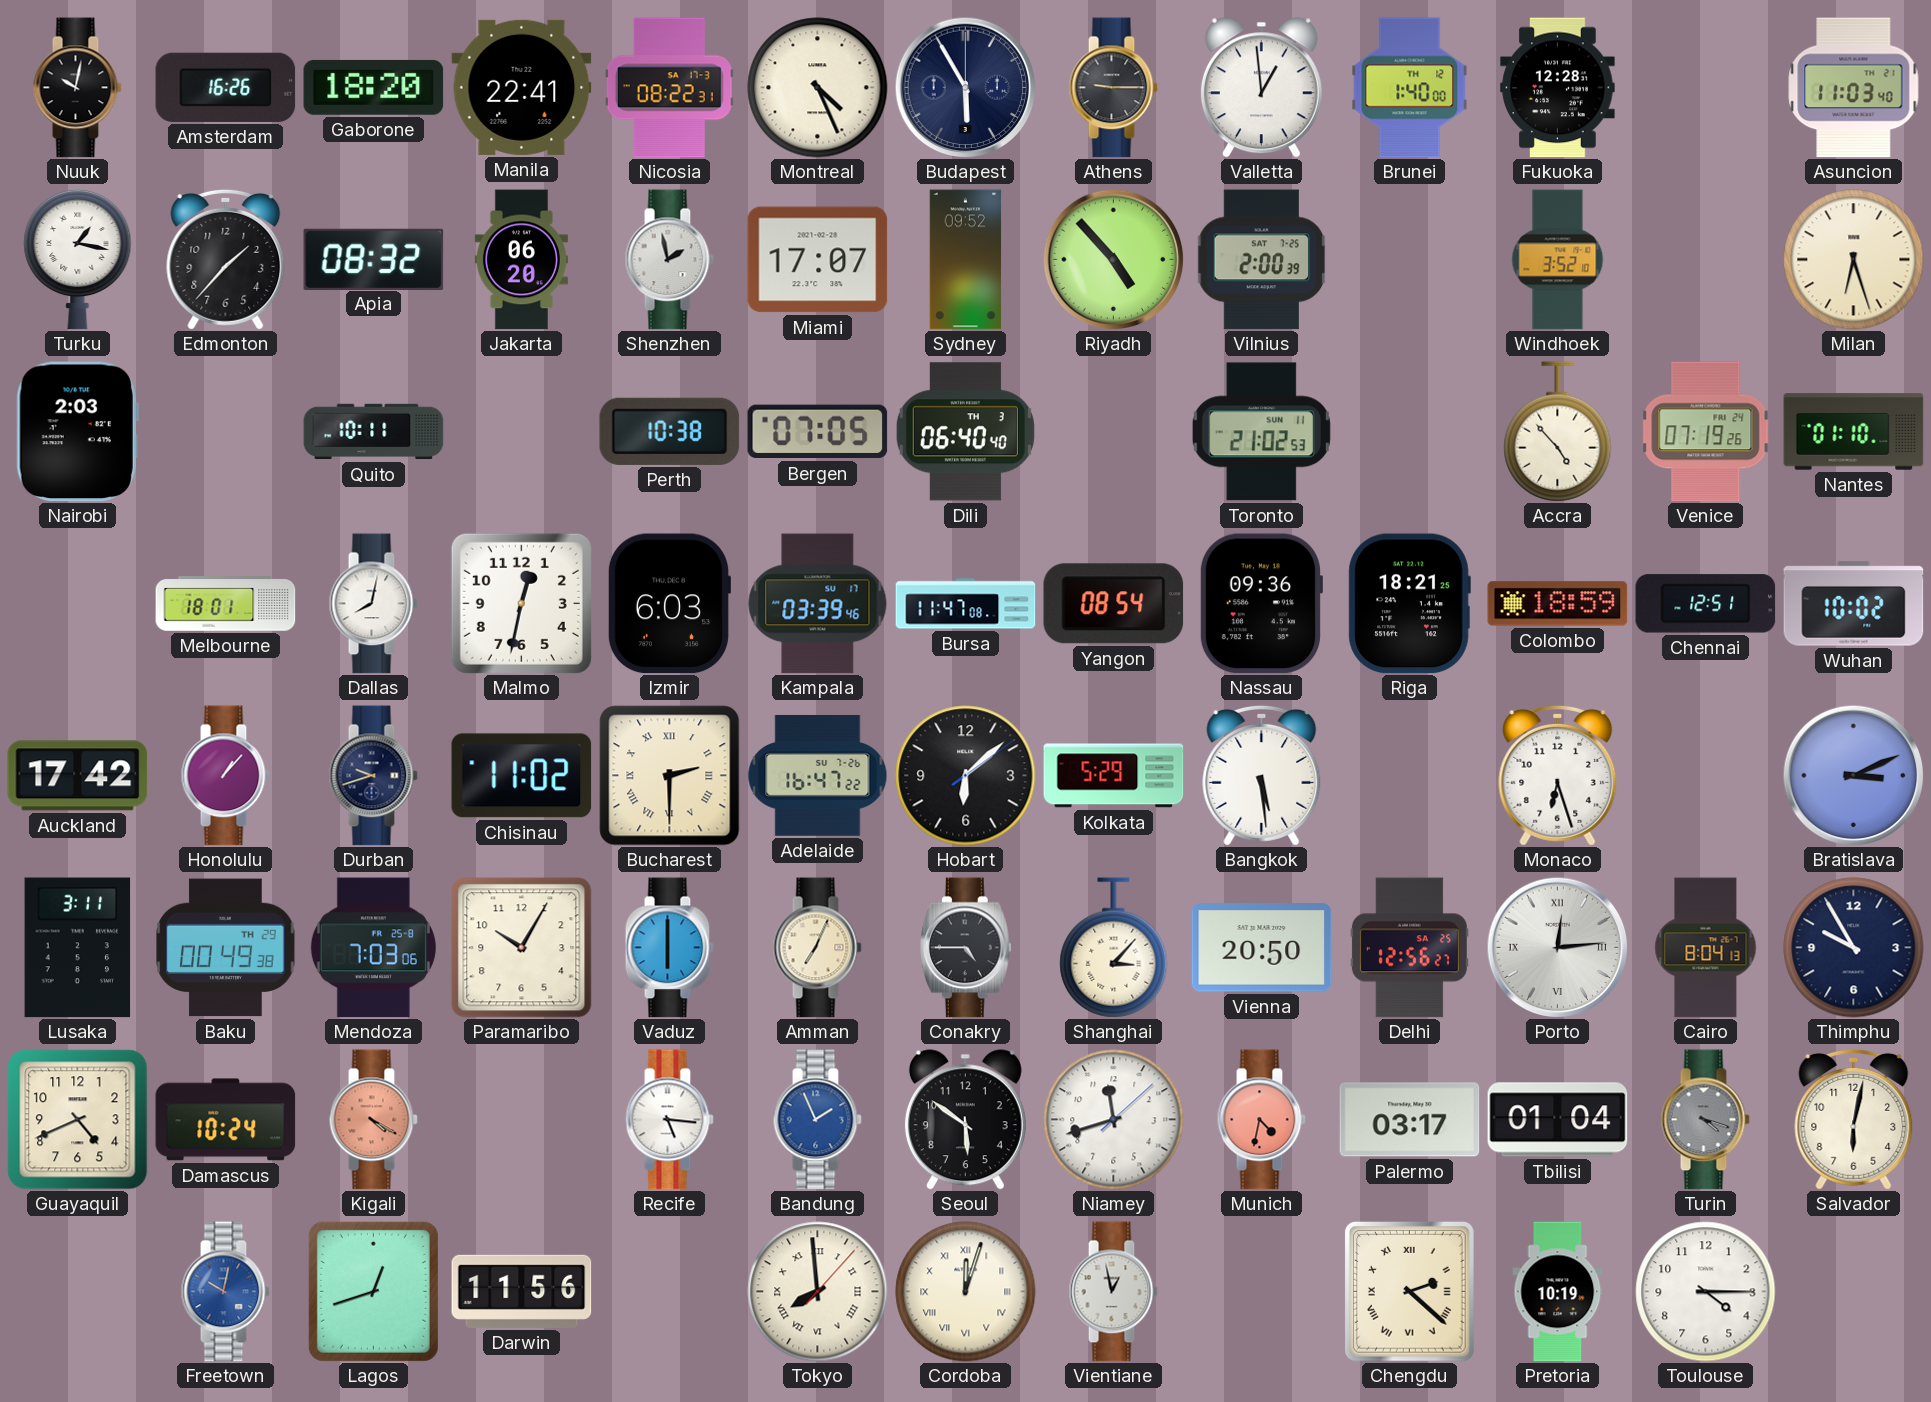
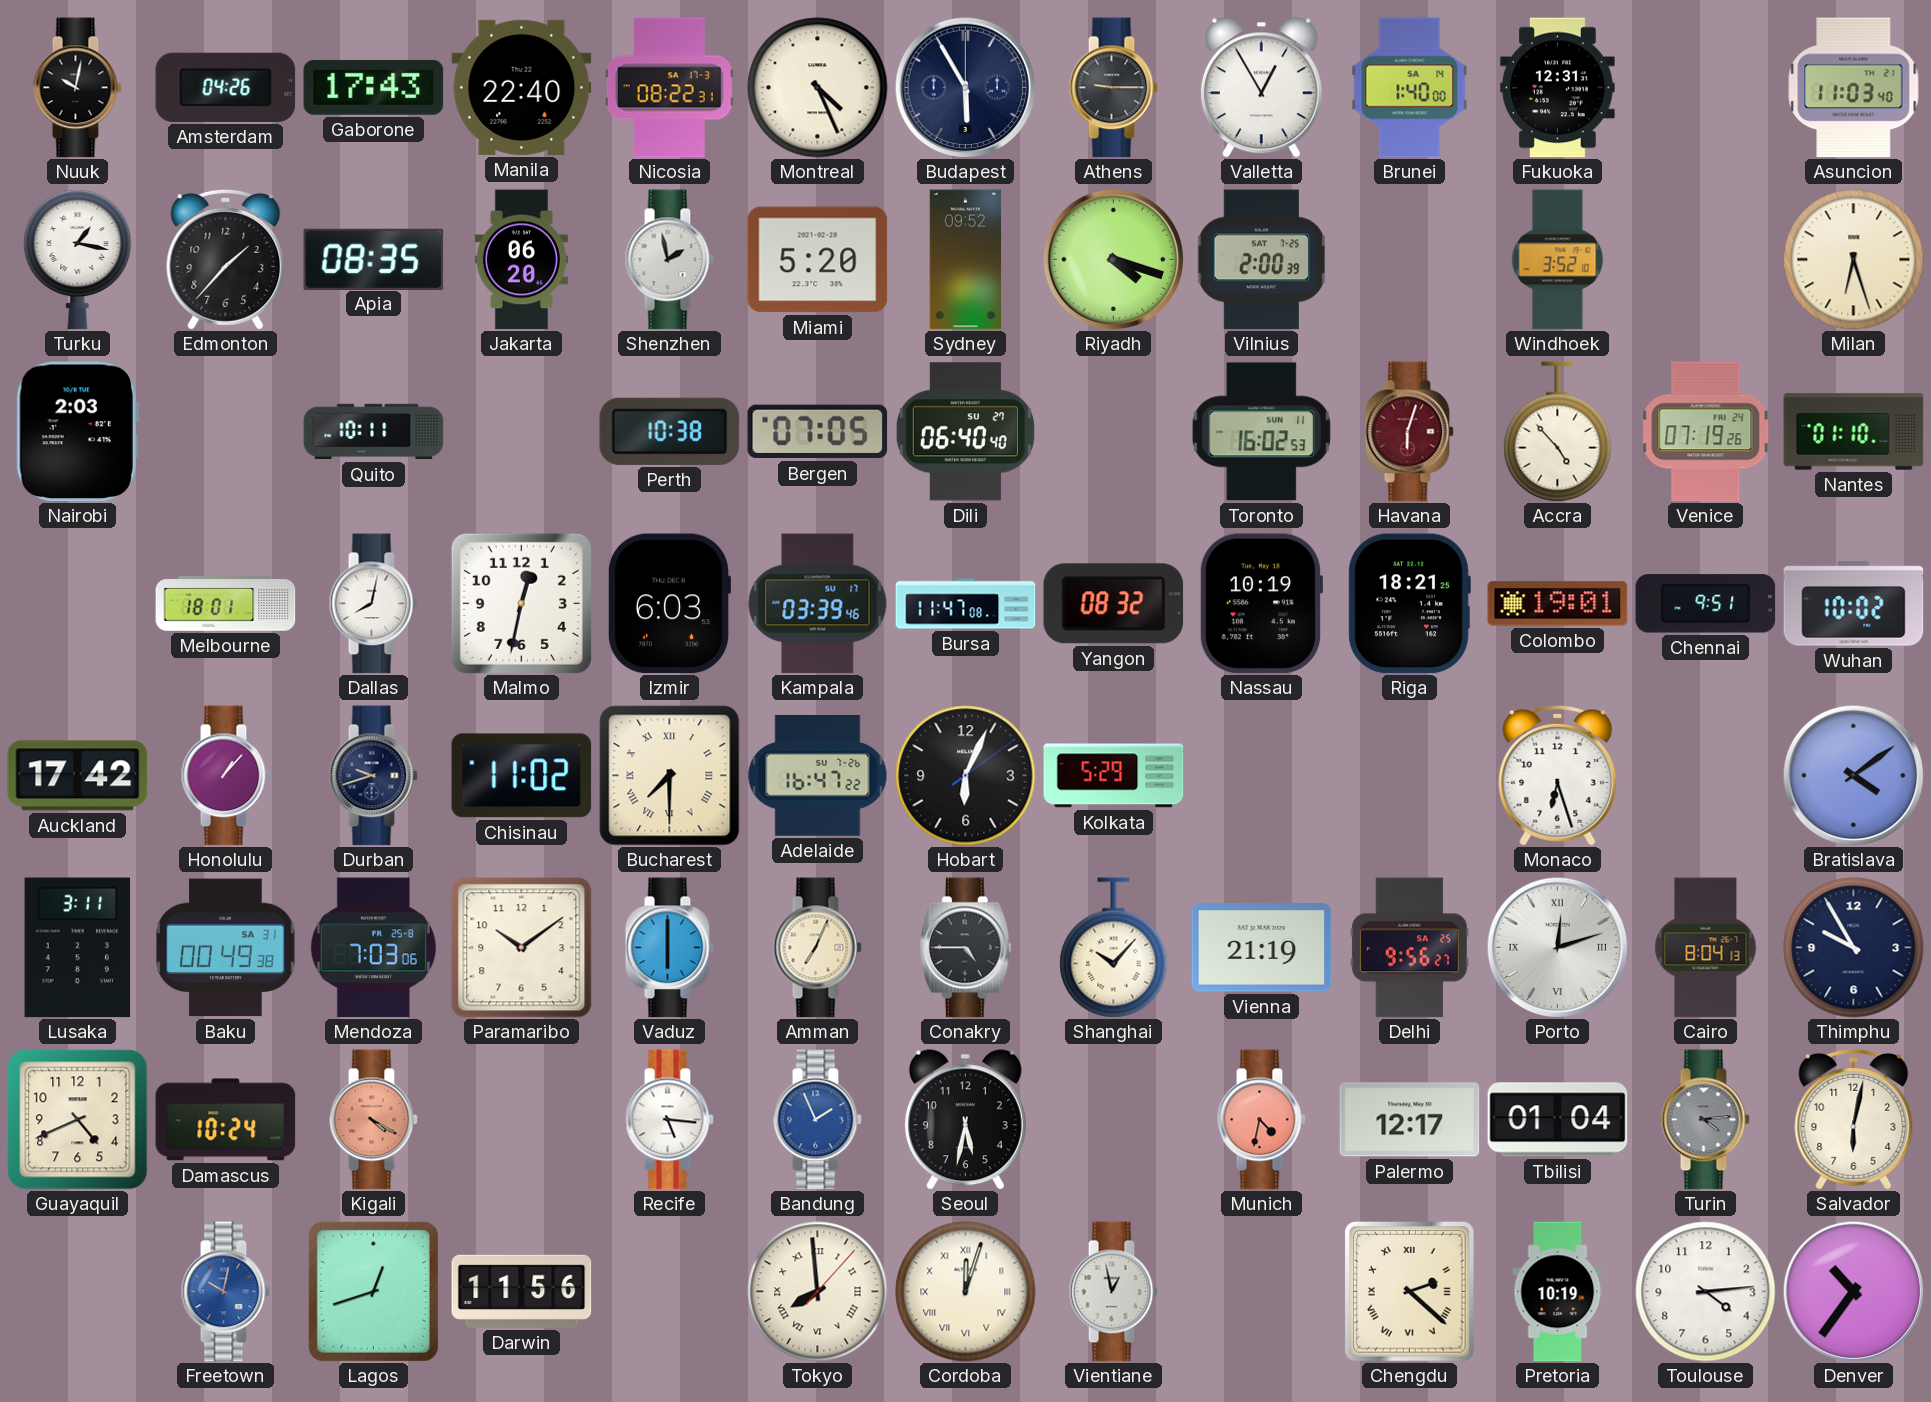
Amsterdam: 16:26 -> 04:26
Gaborone: 18:20 -> 17:43
Manila: 22:41 -> 22:40
Valletta: 12:59 -> 12:55
Brunei date: TH 12 -> SA 14
Fukuoka: 12:28 -> 12:31
Apia: 08:32 -> 08:35
Miami: 17:07 -> 5:20
Riyadh: 4:53 -> 4:18
Dili date: TH 3 -> SU 27
Toronto: 21:02 -> 16:02
Havana: none -> 6:03
Yangon: 08:54 -> 08:32
Nassau: 09:36 -> 10:19
Colombo: 18:59 -> 19:01
Chennai: 12:51 -> 9:51
Bucharest: 2:30 -> 7:30
Hobart: 6:08 -> 6:04
Bangkok: 5:29 -> none
Bratislava: 3:11 -> 4:09
Baku date: TH 29 -> SA 31
Paramaribo: 10:05 -> 10:09
Shanghai: 3:07 -> 10:07
Vienna: 20:50 -> 21:19
Delhi: 12:56 -> 9:56
Porto: 12:14 -> 12:12
Seoul: 5:51 -> 5:32
Niamey: 11:42 -> none
Palermo: 03:17 -> 12:17
Turin: 4:18 -> 4:14
Toulouse: 4:15 -> 4:14
Denver: none -> 10:36
